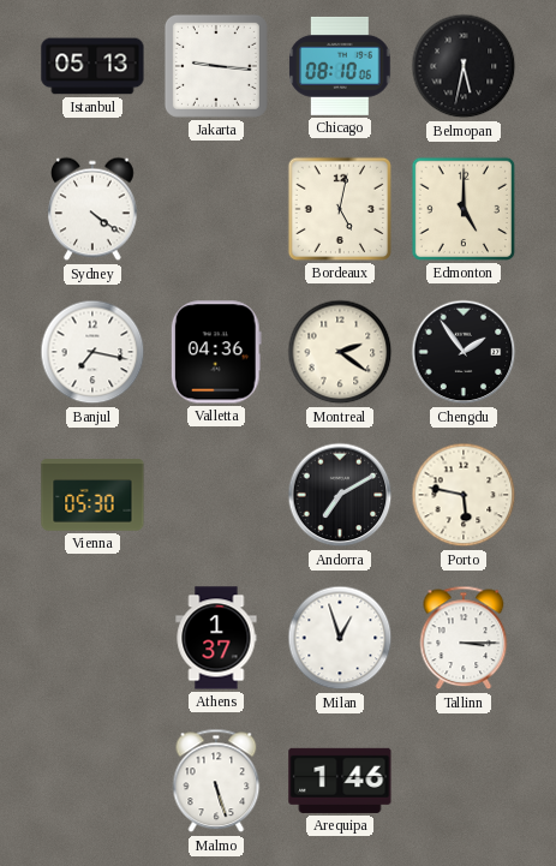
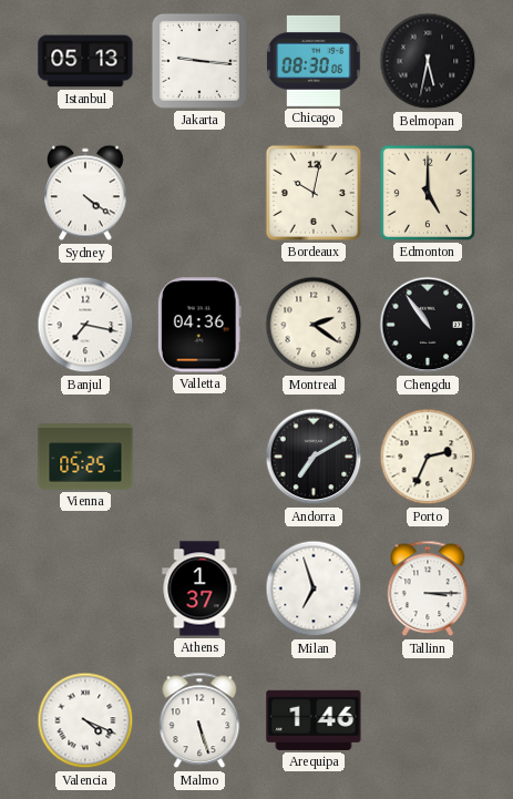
Chicago: 08:10 -> 08:30
Bordeaux: 5:02 -> 10:02
Chengdu: 1:54 -> 10:54
Vienna: 05:30 -> 05:25
Porto: 5:47 -> 2:34
Milan: 12:57 -> 6:57
Valencia: none -> 4:19
